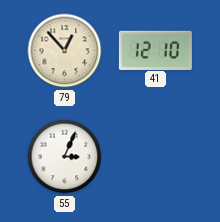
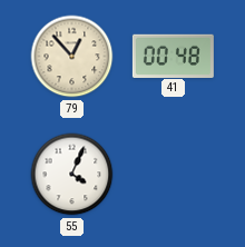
41: 12:10 -> 00:48
55: 3:04 -> 4:04
